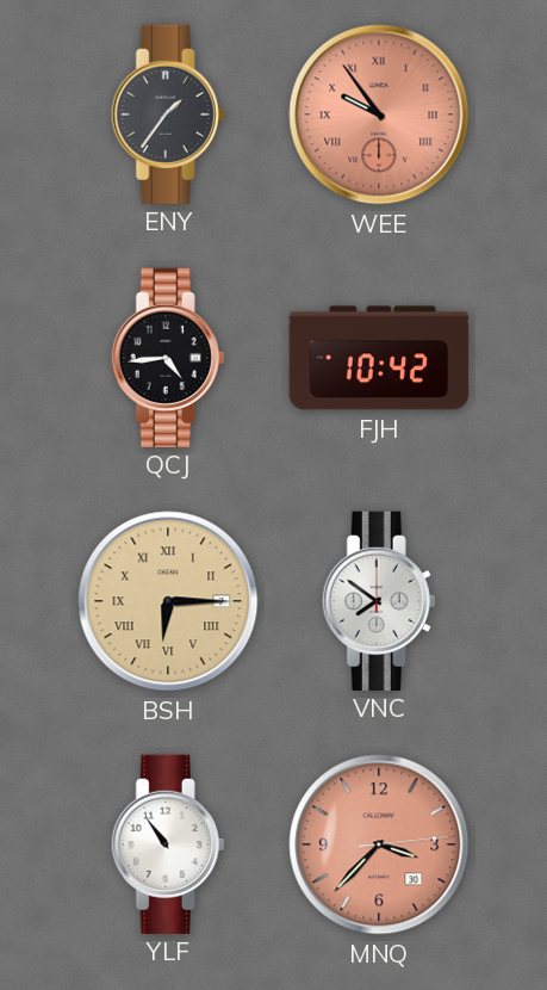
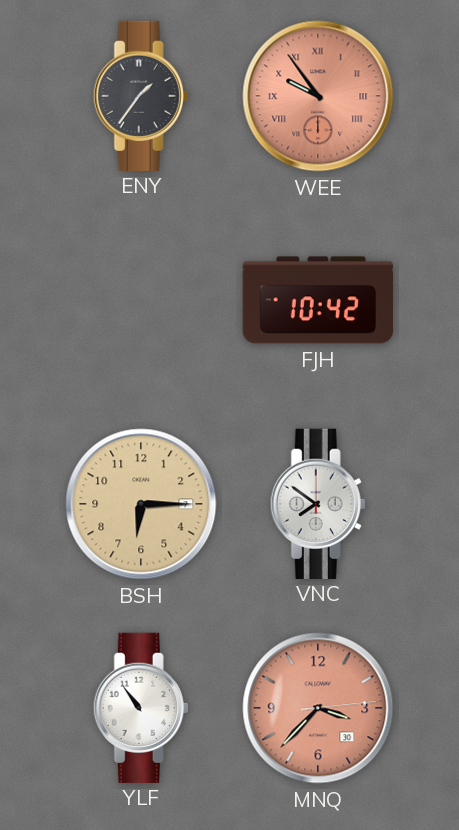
QCJ: 4:44 -> none
BSH numerals: Roman -> Arabic
